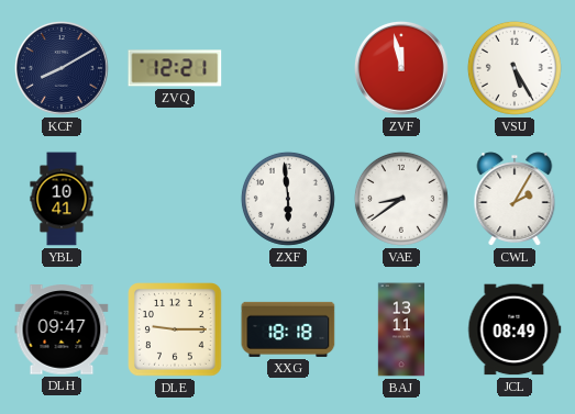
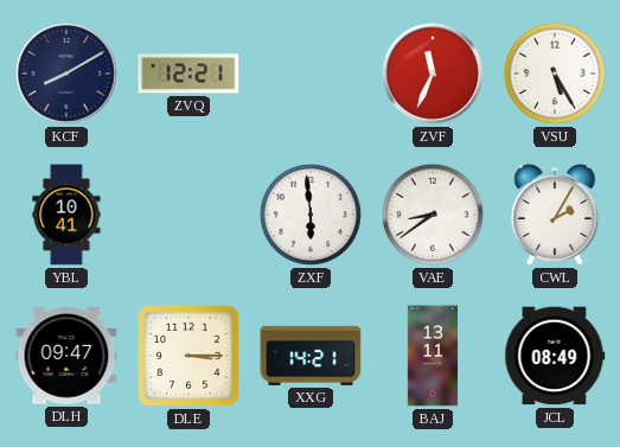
ZVF: 11:58 -> 11:34
DLE: 9:15 -> 3:15
XXG: 18:18 -> 14:21
